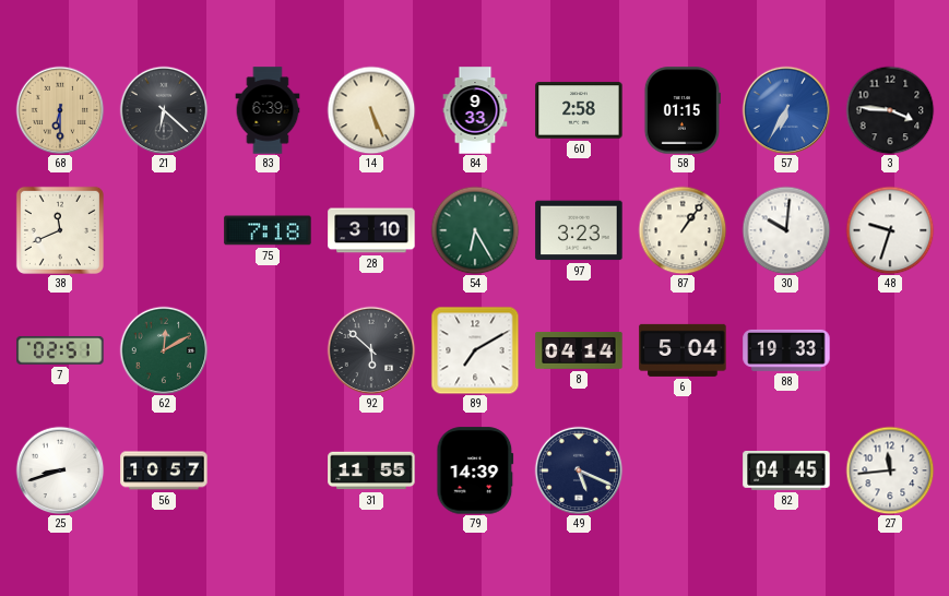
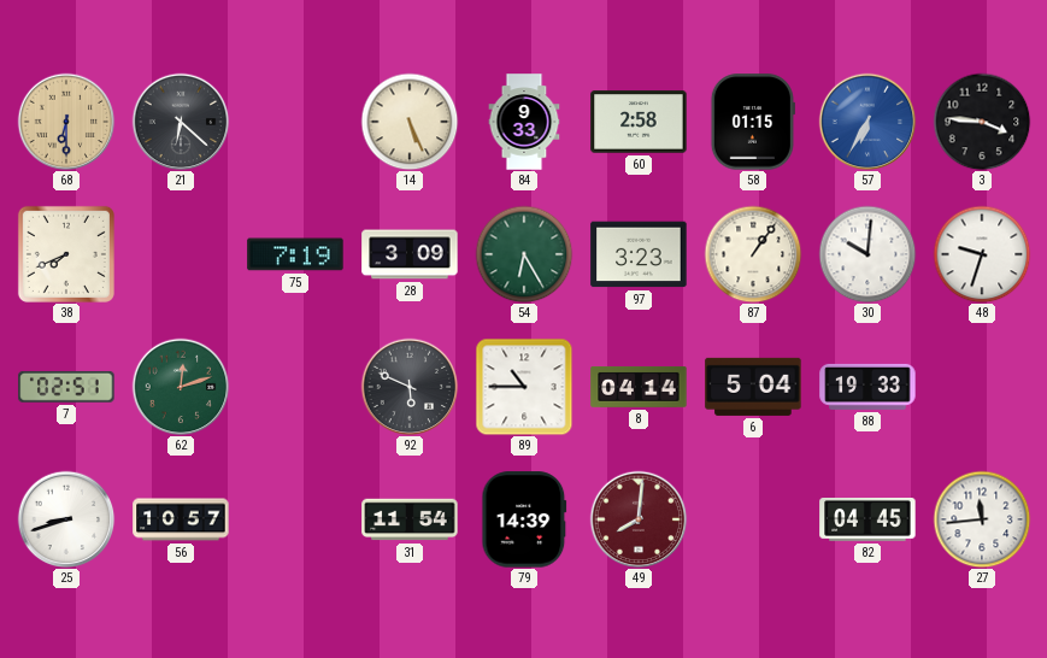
83: 6:39 -> none
38: 11:41 -> 7:41
75: 7:18 -> 7:19
28: 3:10 -> 3:09
62: 12:10 -> 12:12
92: 5:52 -> 5:49
89: 7:10 -> 10:45
31: 11:55 -> 11:54
49: 5:19 -> 8:01
49 dial: navy -> burgundy
